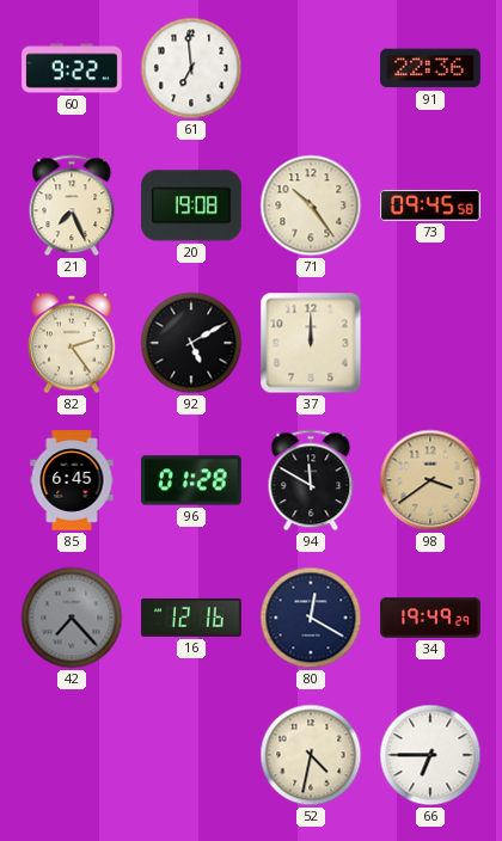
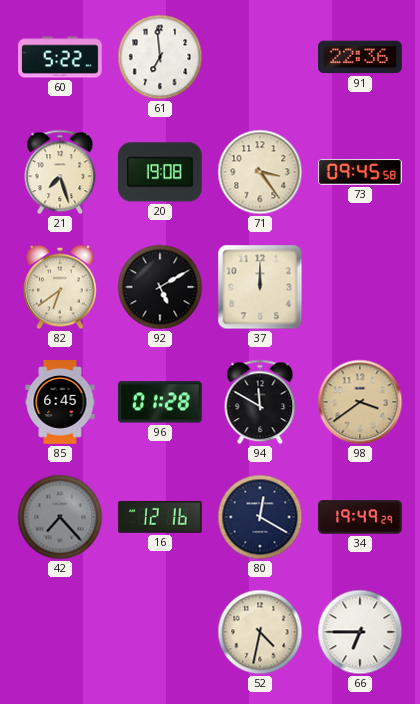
60: 9:22 -> 5:22
21: 7:26 -> 7:27
71: 10:24 -> 3:24
82: 2:24 -> 6:39
